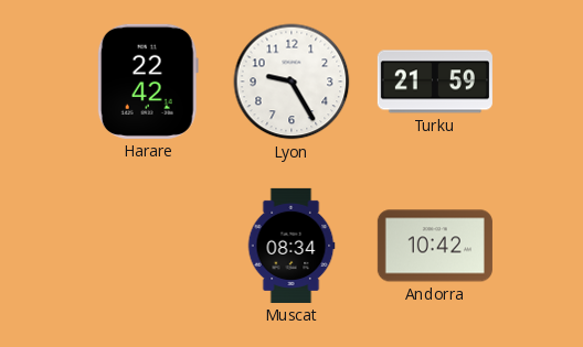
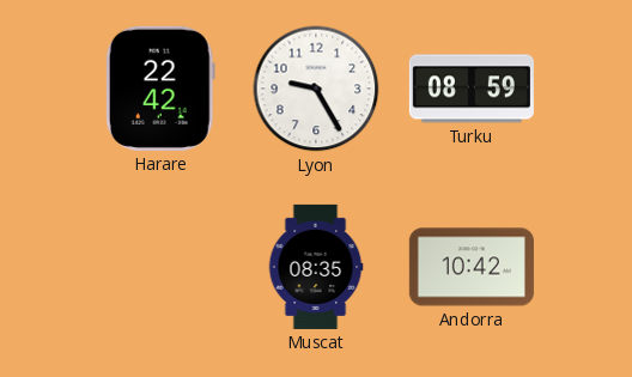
Turku: 21:59 -> 08:59
Muscat: 08:34 -> 08:35
